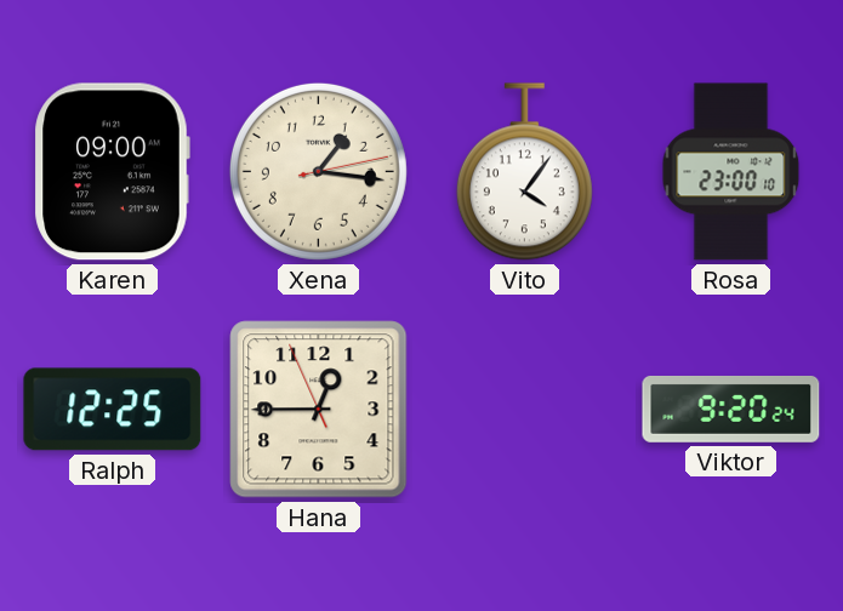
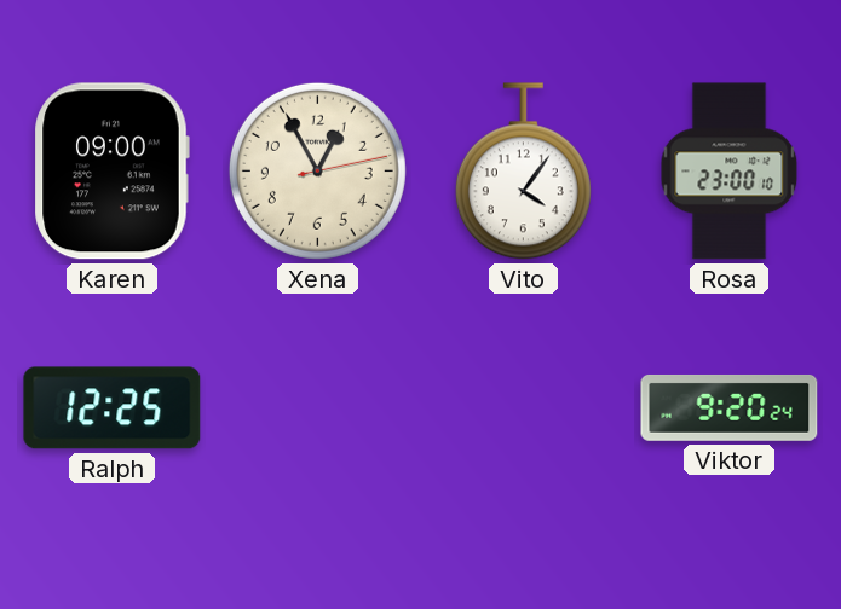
Xena: 1:16 -> 12:55
Hana: 12:44 -> none
